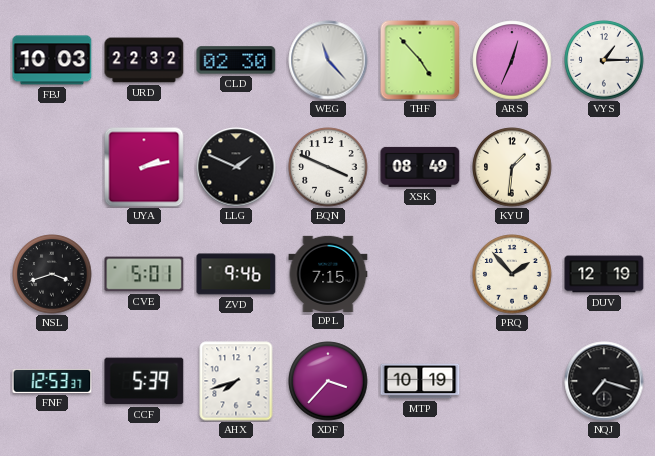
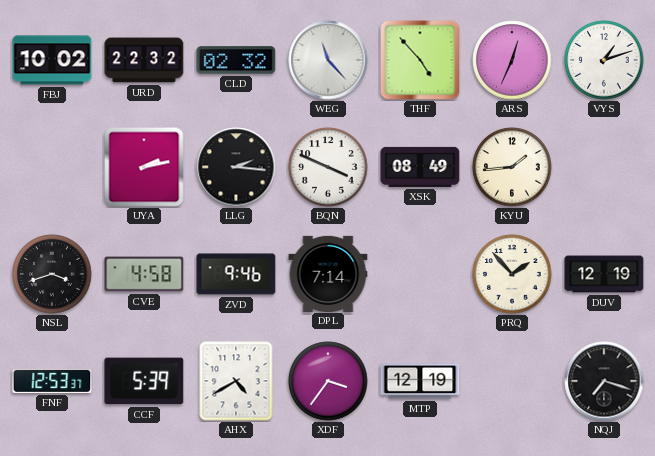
FBJ: 10:03 -> 10:02
CLD: 02:30 -> 02:32
VYS: 1:15 -> 1:12
LLG: 1:49 -> 2:16
KYU: 1:31 -> 1:44
CVE: 5:01 -> 4:58
DPL: 7:15 -> 7:14
AHX: 7:42 -> 4:40
XDF: 3:37 -> 3:36
MTP: 10:19 -> 12:19
